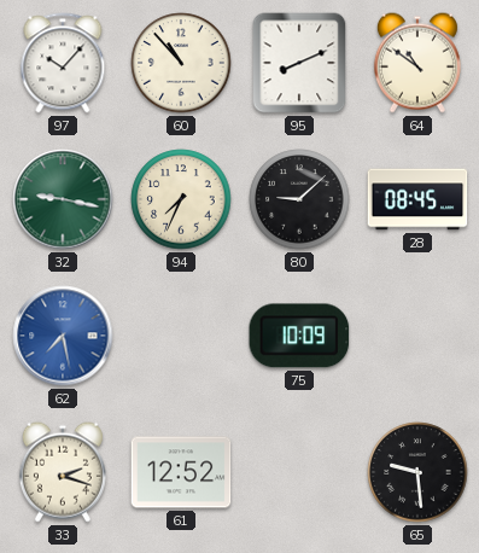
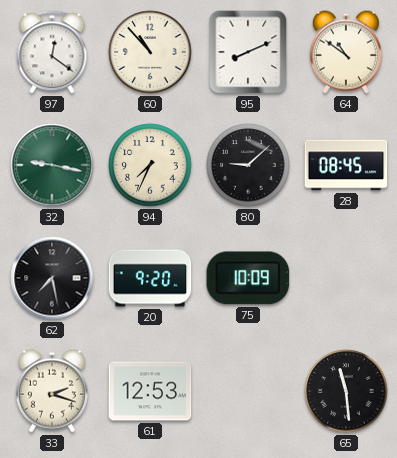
97: 10:07 -> 12:21
62 dial: blue -> black
20: none -> 9:20
61: 12:52 -> 12:53
65: 9:29 -> 11:29
